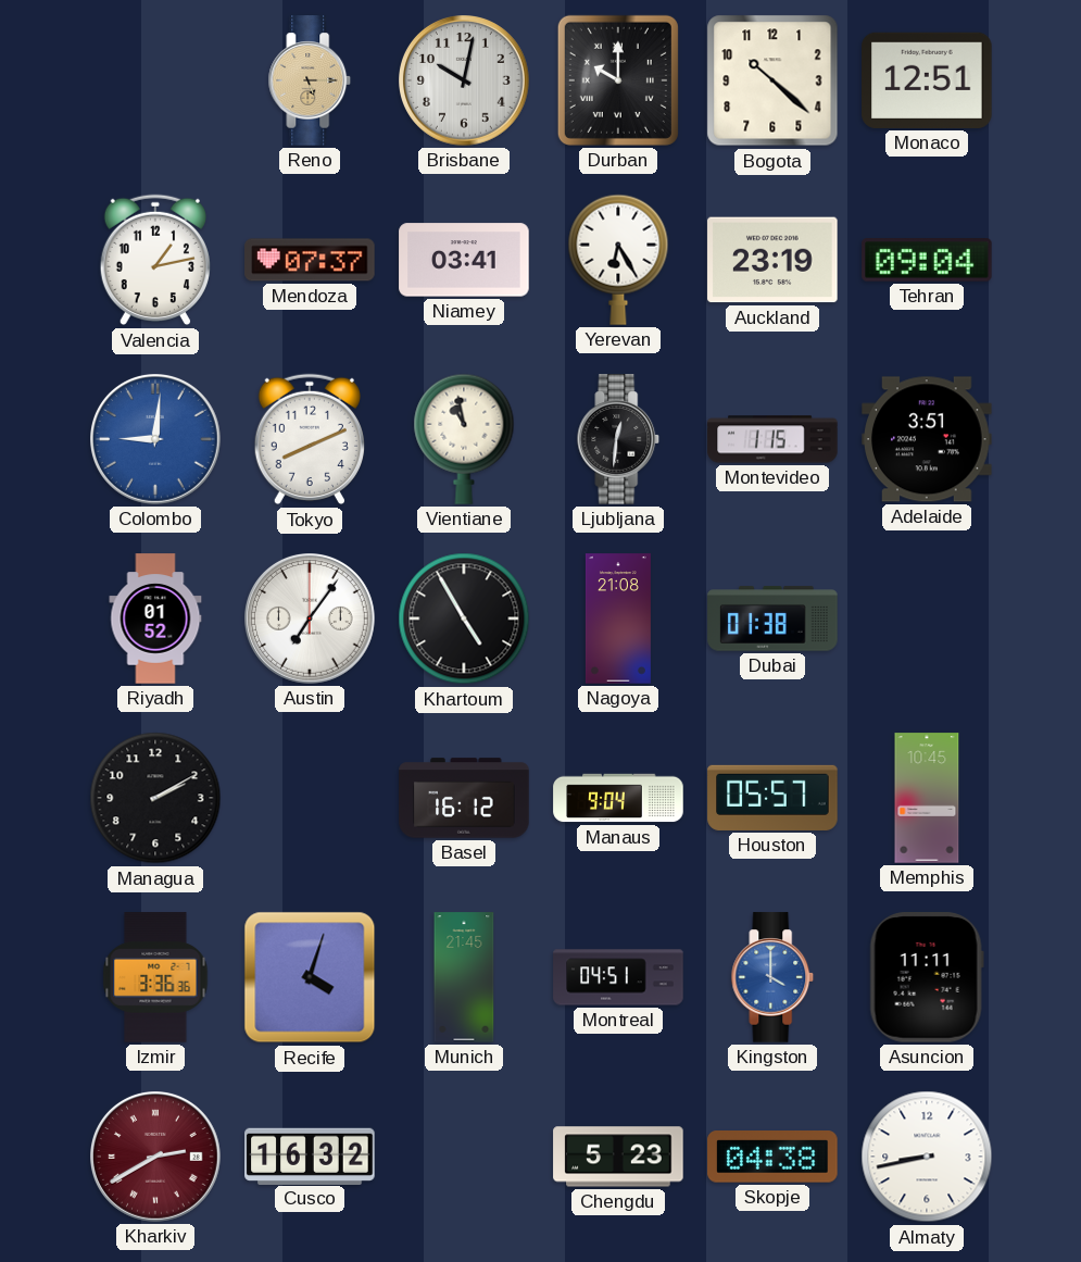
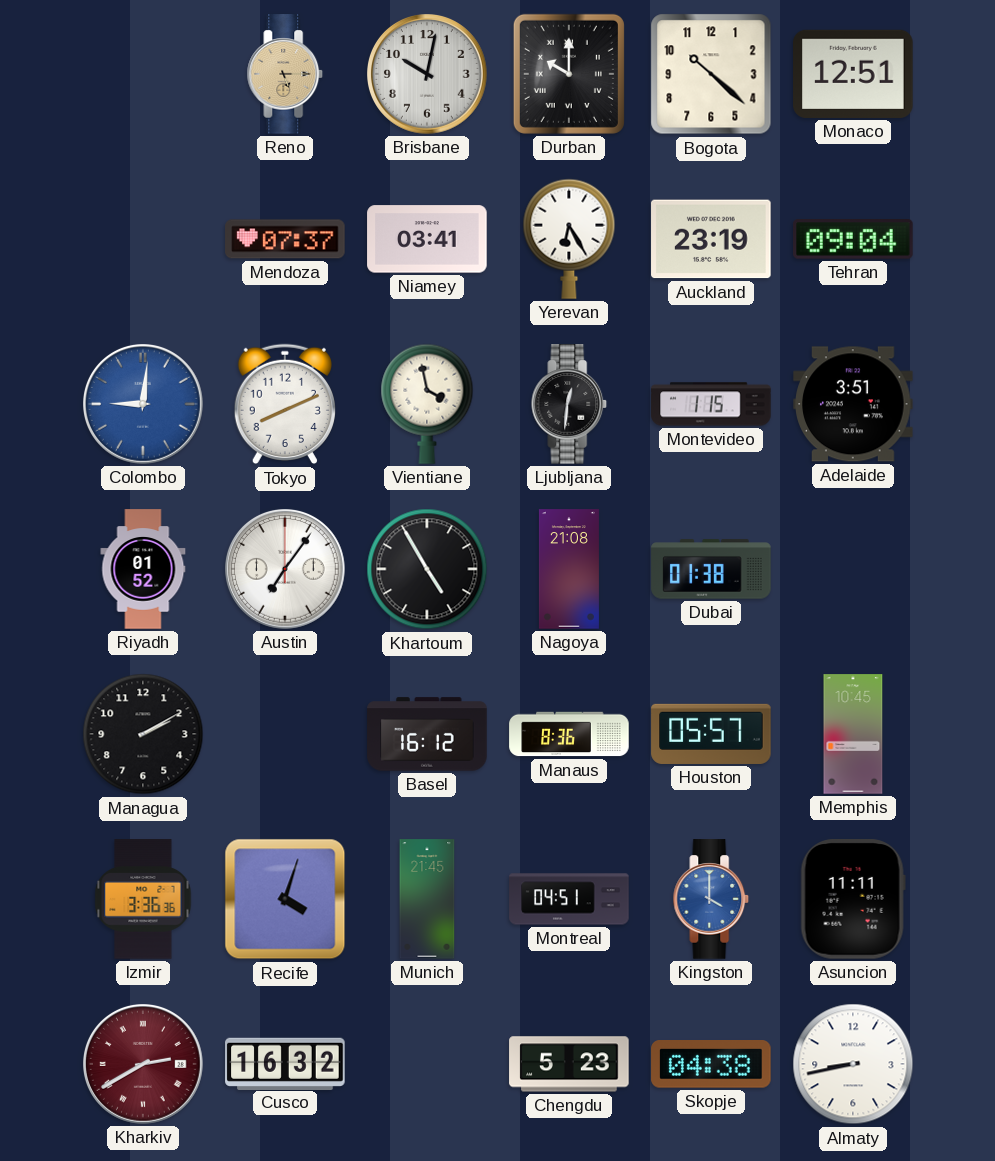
Valencia: 1:13 -> none
Vientiane: 10:58 -> 3:58
Manaus: 9:04 -> 8:36
